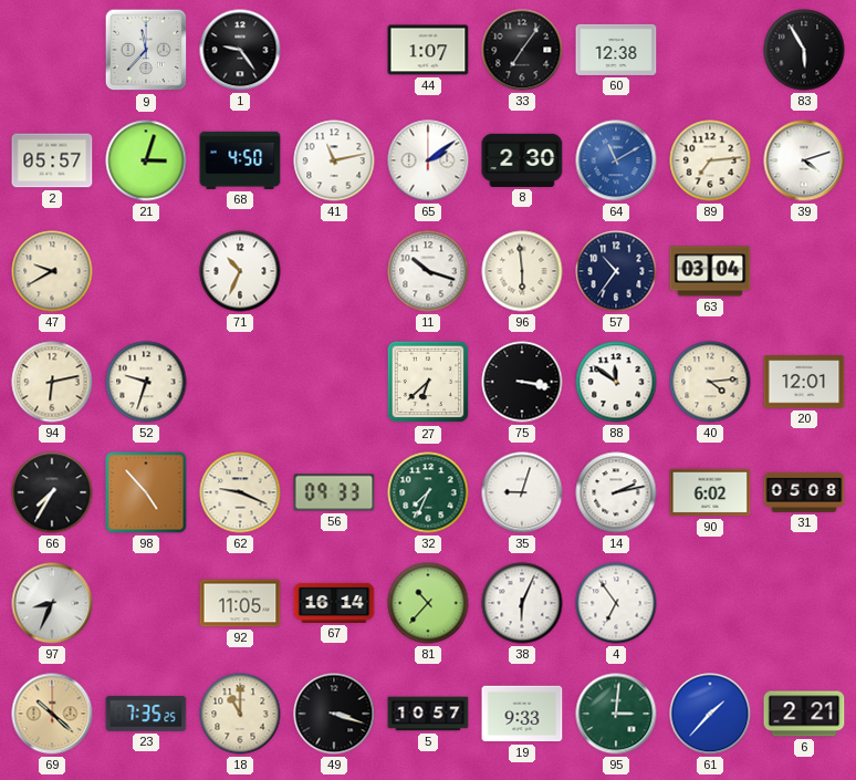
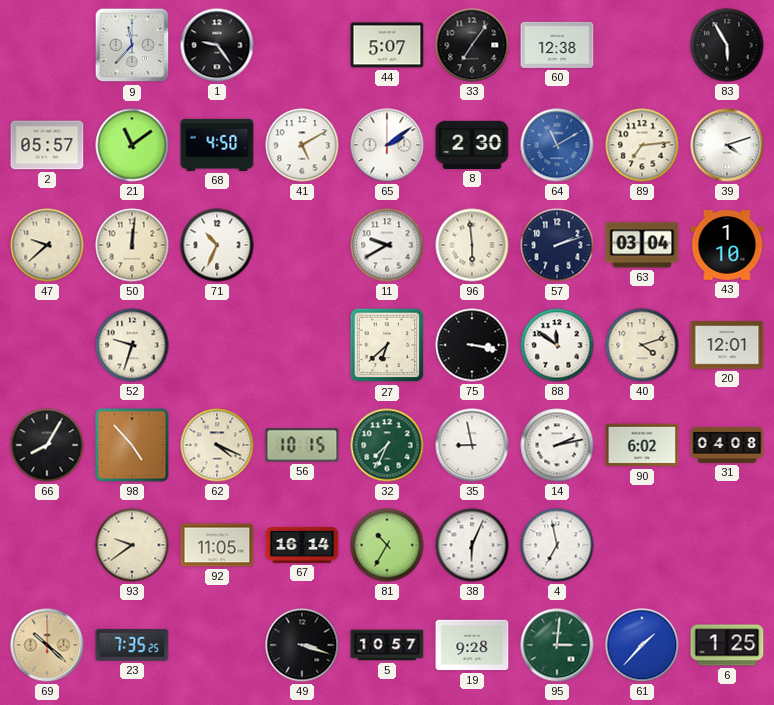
44: 1:07 -> 5:07
21: 3:03 -> 11:09
41: 11:13 -> 5:10
47: 9:40 -> 9:38
50: none -> 12:01
11: 10:18 -> 9:40
57: 10:36 -> 2:12
43: none -> 1:10
94: 6:13 -> none
40: 4:14 -> 4:12
66: 7:35 -> 8:05
62: 9:19 -> 4:19
56: 09:33 -> 10:15
35: 9:03 -> 8:58
31: 05:08 -> 04:08
97: 8:34 -> none
93: none -> 9:39
81: 10:37 -> 10:35
4: 6:54 -> 6:58
18: 11:00 -> none
19: 9:33 -> 9:28
6: 2:21 -> 1:25
